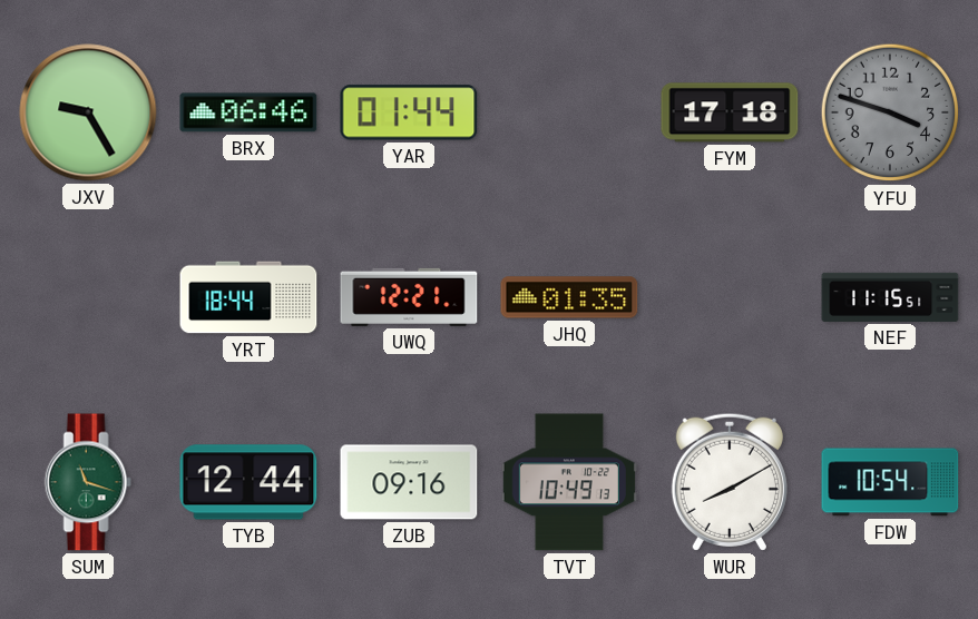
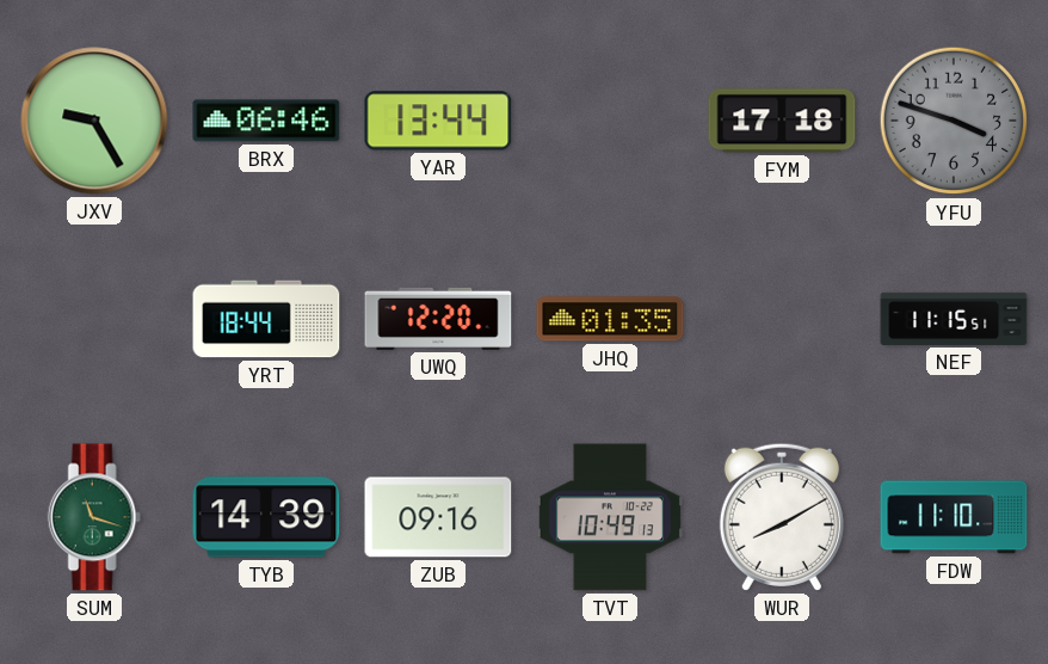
YAR: 01:44 -> 13:44
UWQ: 12:21 -> 12:20
TYB: 12:44 -> 14:39
FDW: 10:54 -> 11:10
